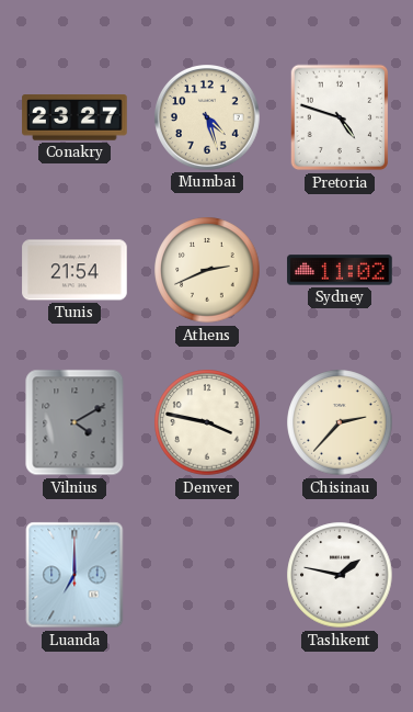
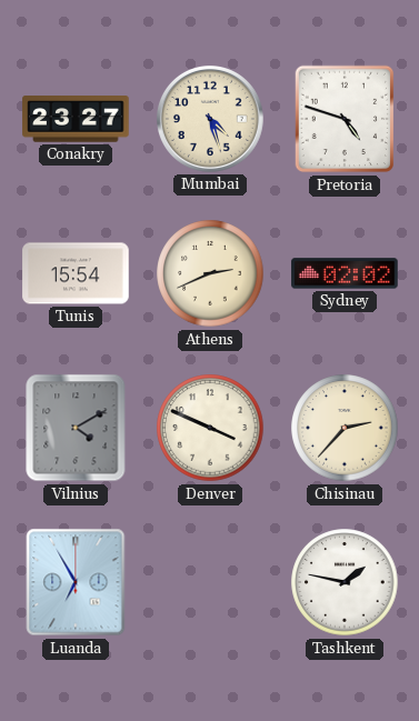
Tunis: 21:54 -> 15:54
Sydney: 11:02 -> 02:02
Denver: 3:47 -> 3:49
Luanda: 7:00 -> 6:55
